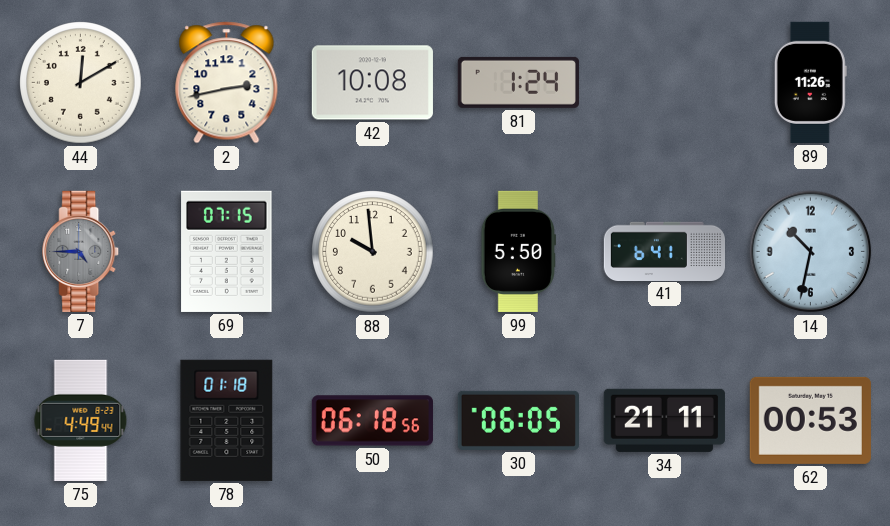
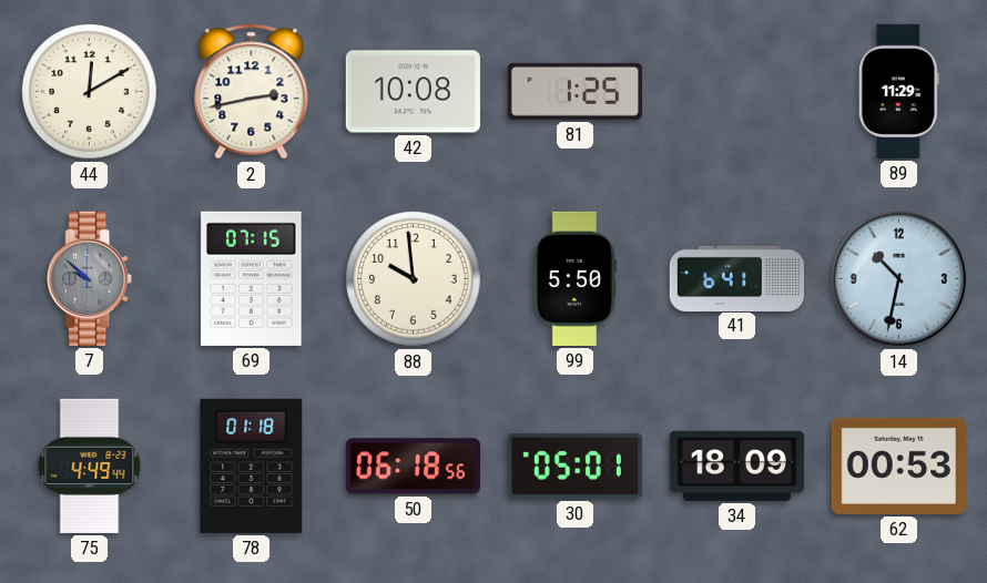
81: 1:24 -> 1:25
89: 11:26 -> 11:29
7: 4:45 -> 9:52
30: 06:05 -> 05:01
34: 21:11 -> 18:09
